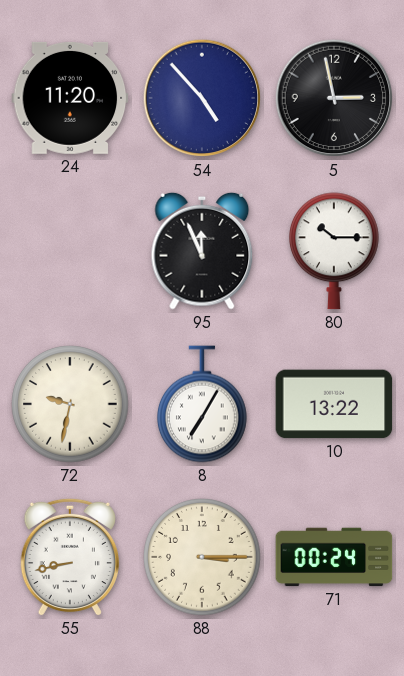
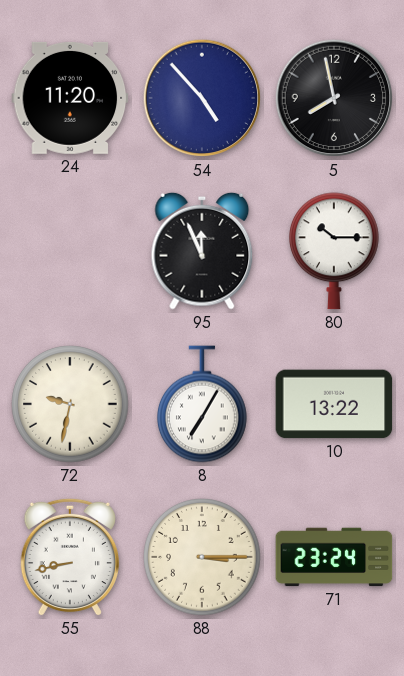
5: 2:58 -> 7:58
71: 00:24 -> 23:24
